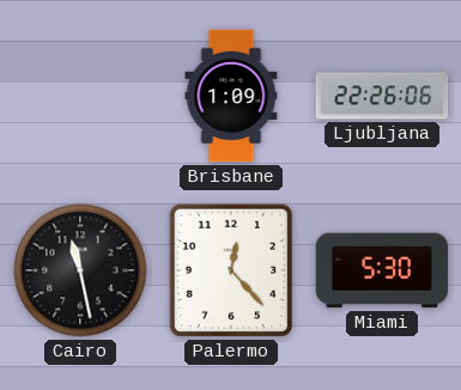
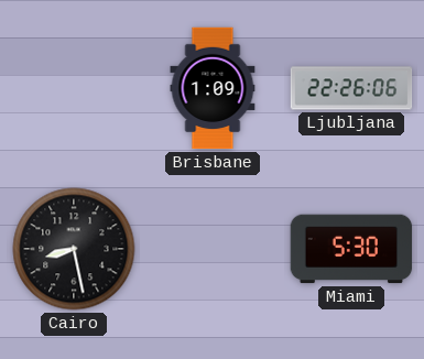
Cairo: 11:28 -> 8:28
Palermo: 12:23 -> none
